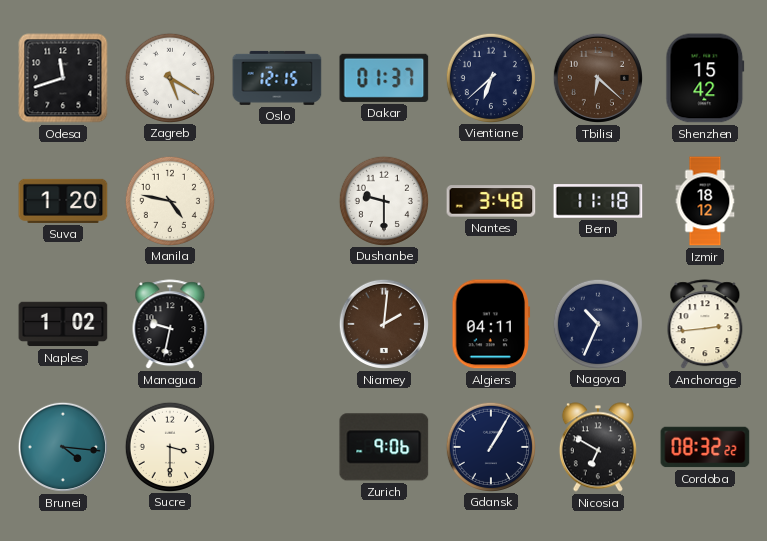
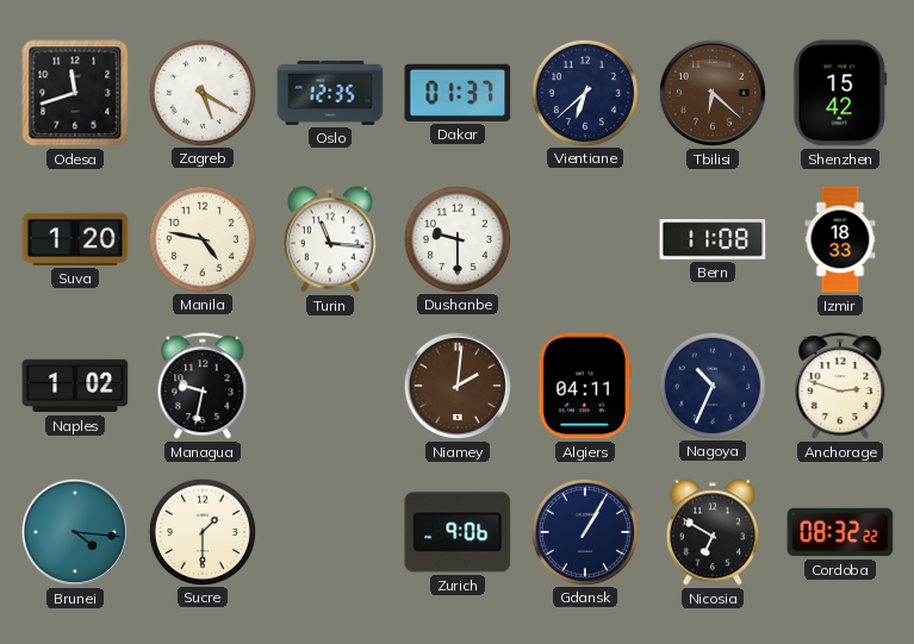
Oslo: 12:15 -> 12:35
Turin: none -> 11:16
Nantes: 3:48 -> none
Bern: 11:18 -> 11:08
Izmir: 18:12 -> 18:33
Anchorage: 2:44 -> 2:48
Sucre: 3:30 -> 1:30
